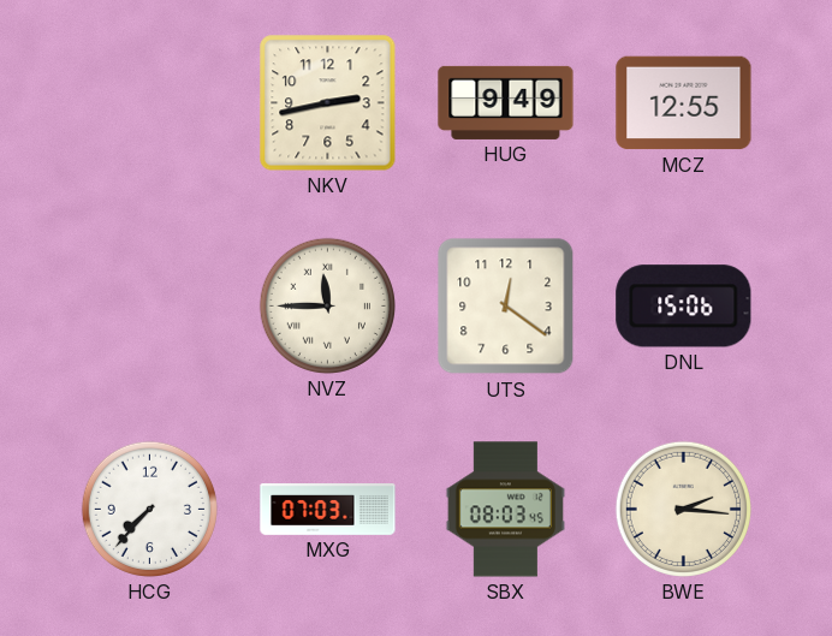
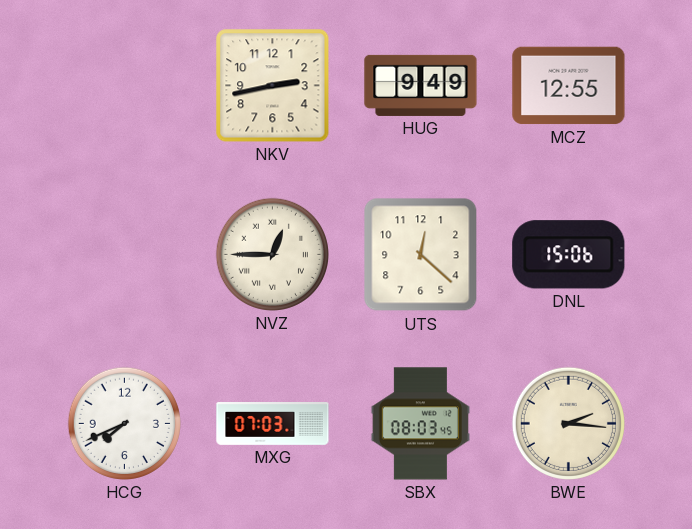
NVZ: 11:45 -> 12:45
UTS: 12:21 -> 12:22
HCG: 7:37 -> 7:41
